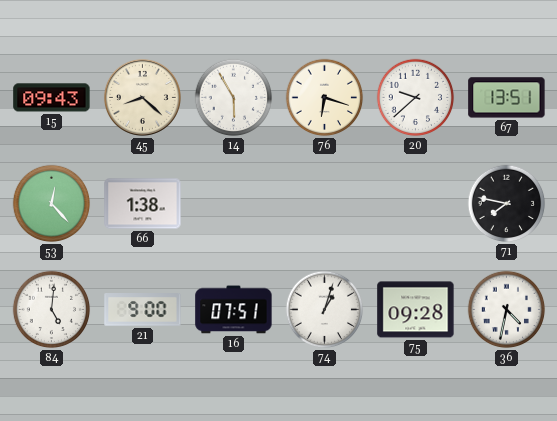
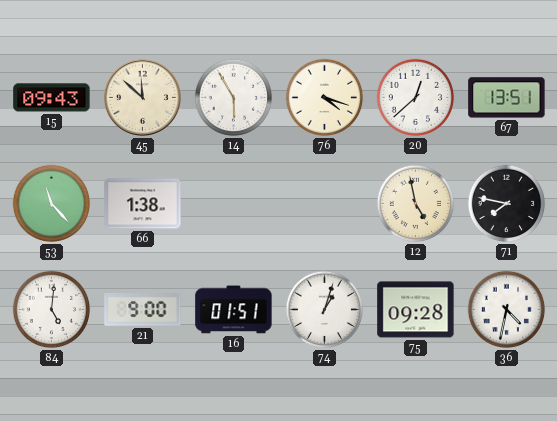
45: 8:22 -> 11:52
76: 6:18 -> 4:18
20: 9:38 -> 12:38
53: 12:23 -> 11:23
12: none -> 4:58
16: 07:51 -> 01:51
